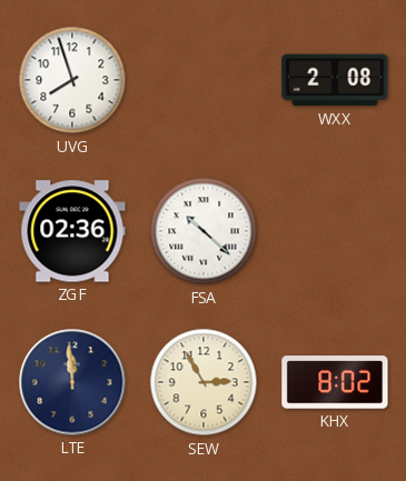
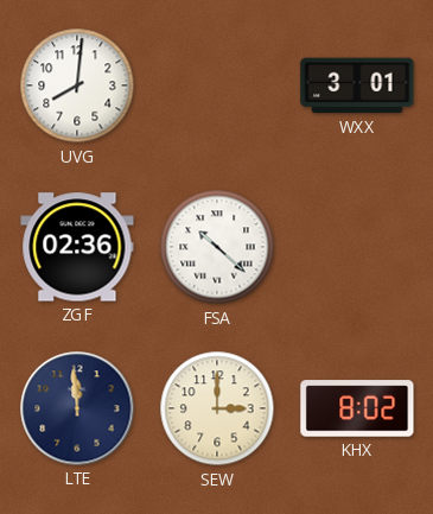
UVG: 7:57 -> 8:01
WXX: 2:08 -> 3:01
SEW: 2:55 -> 3:00
